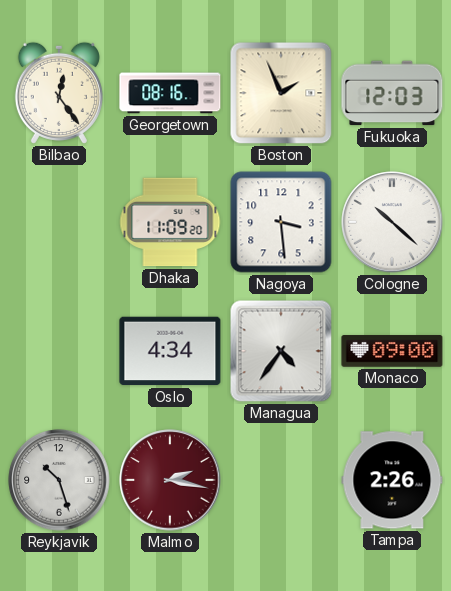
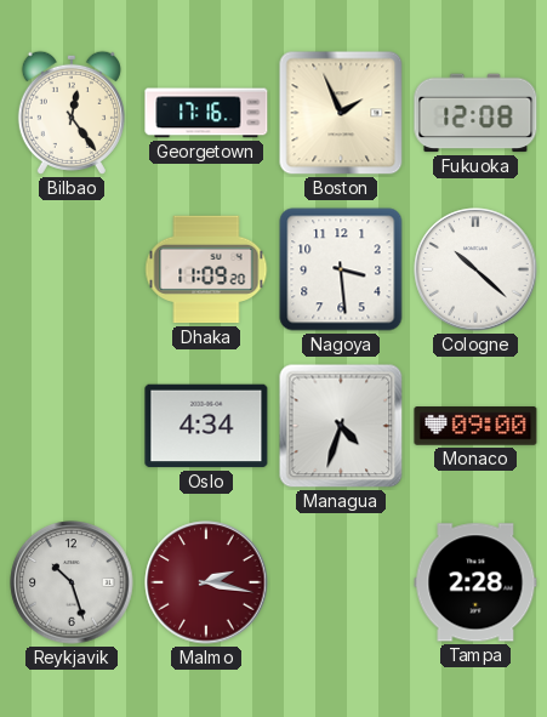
Georgetown: 08:16 -> 17:16
Fukuoka: 12:03 -> 12:08
Managua: 4:36 -> 4:33
Tampa: 2:26 -> 2:28
